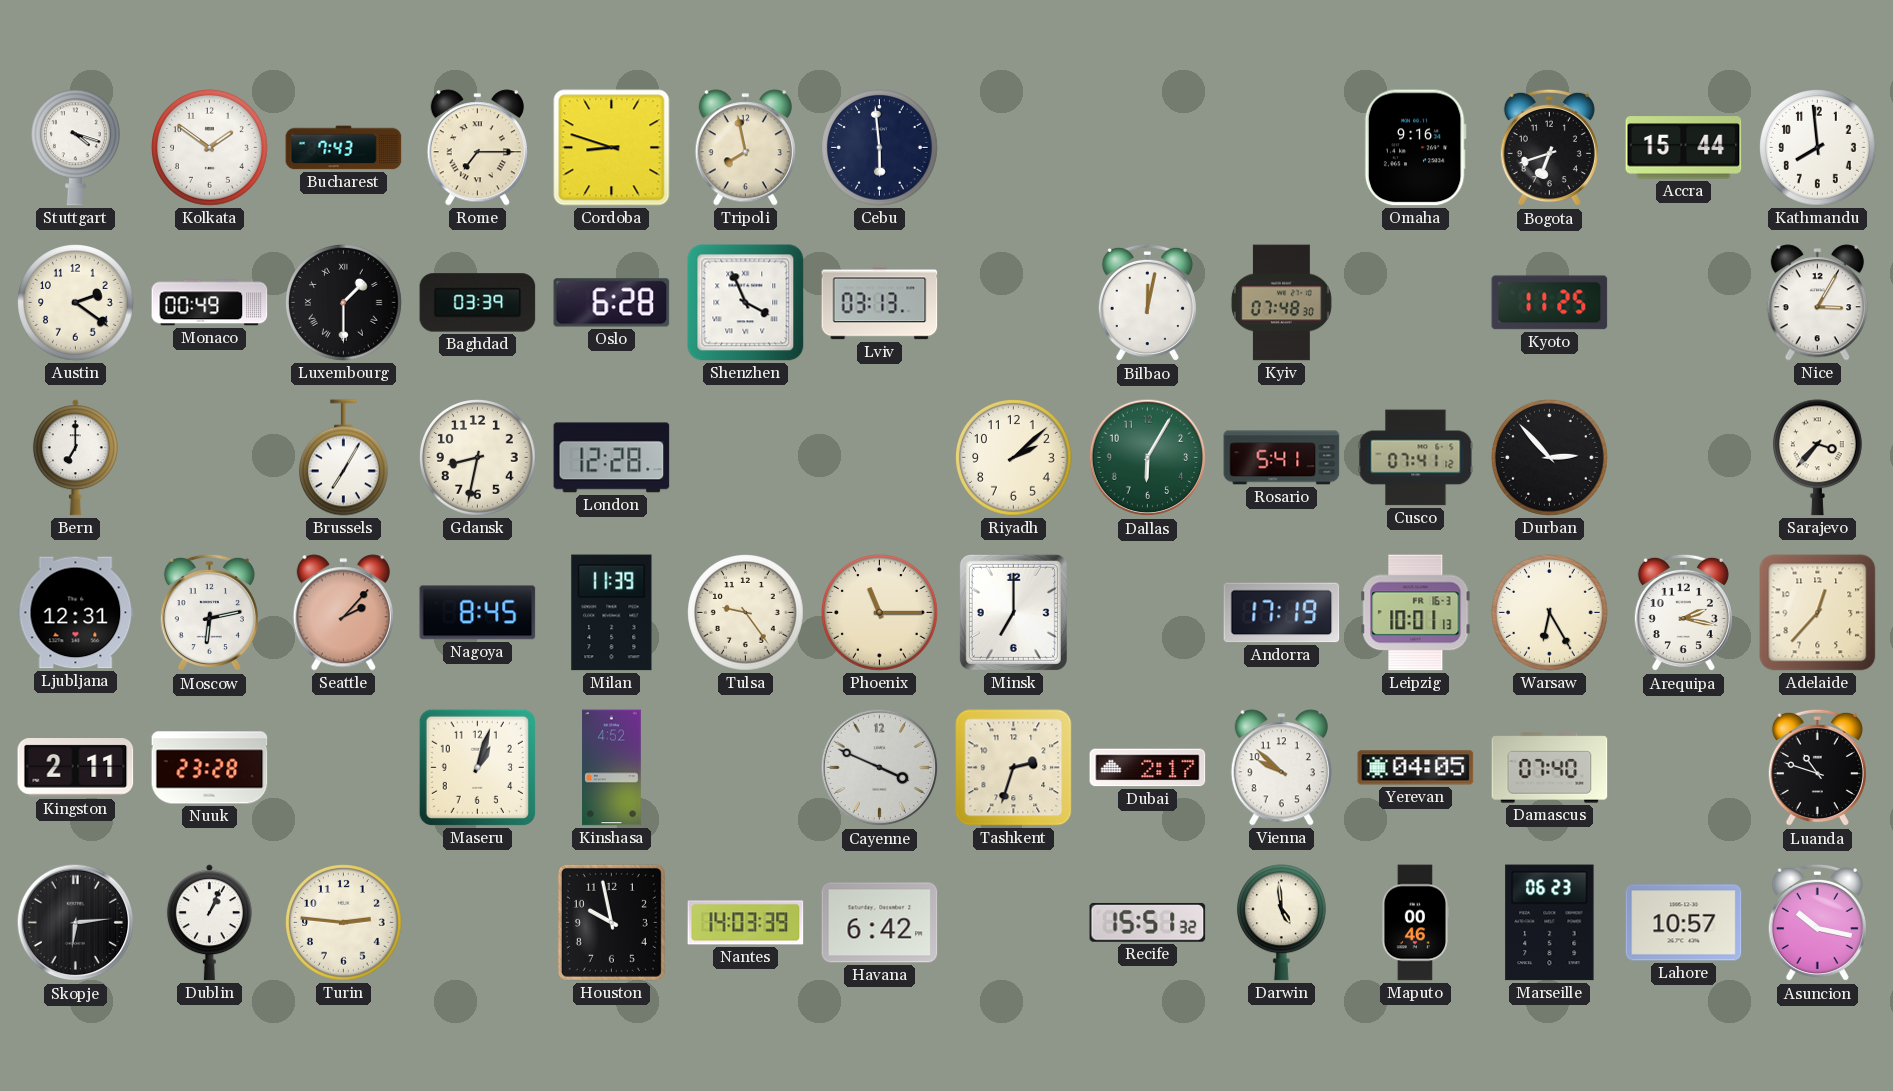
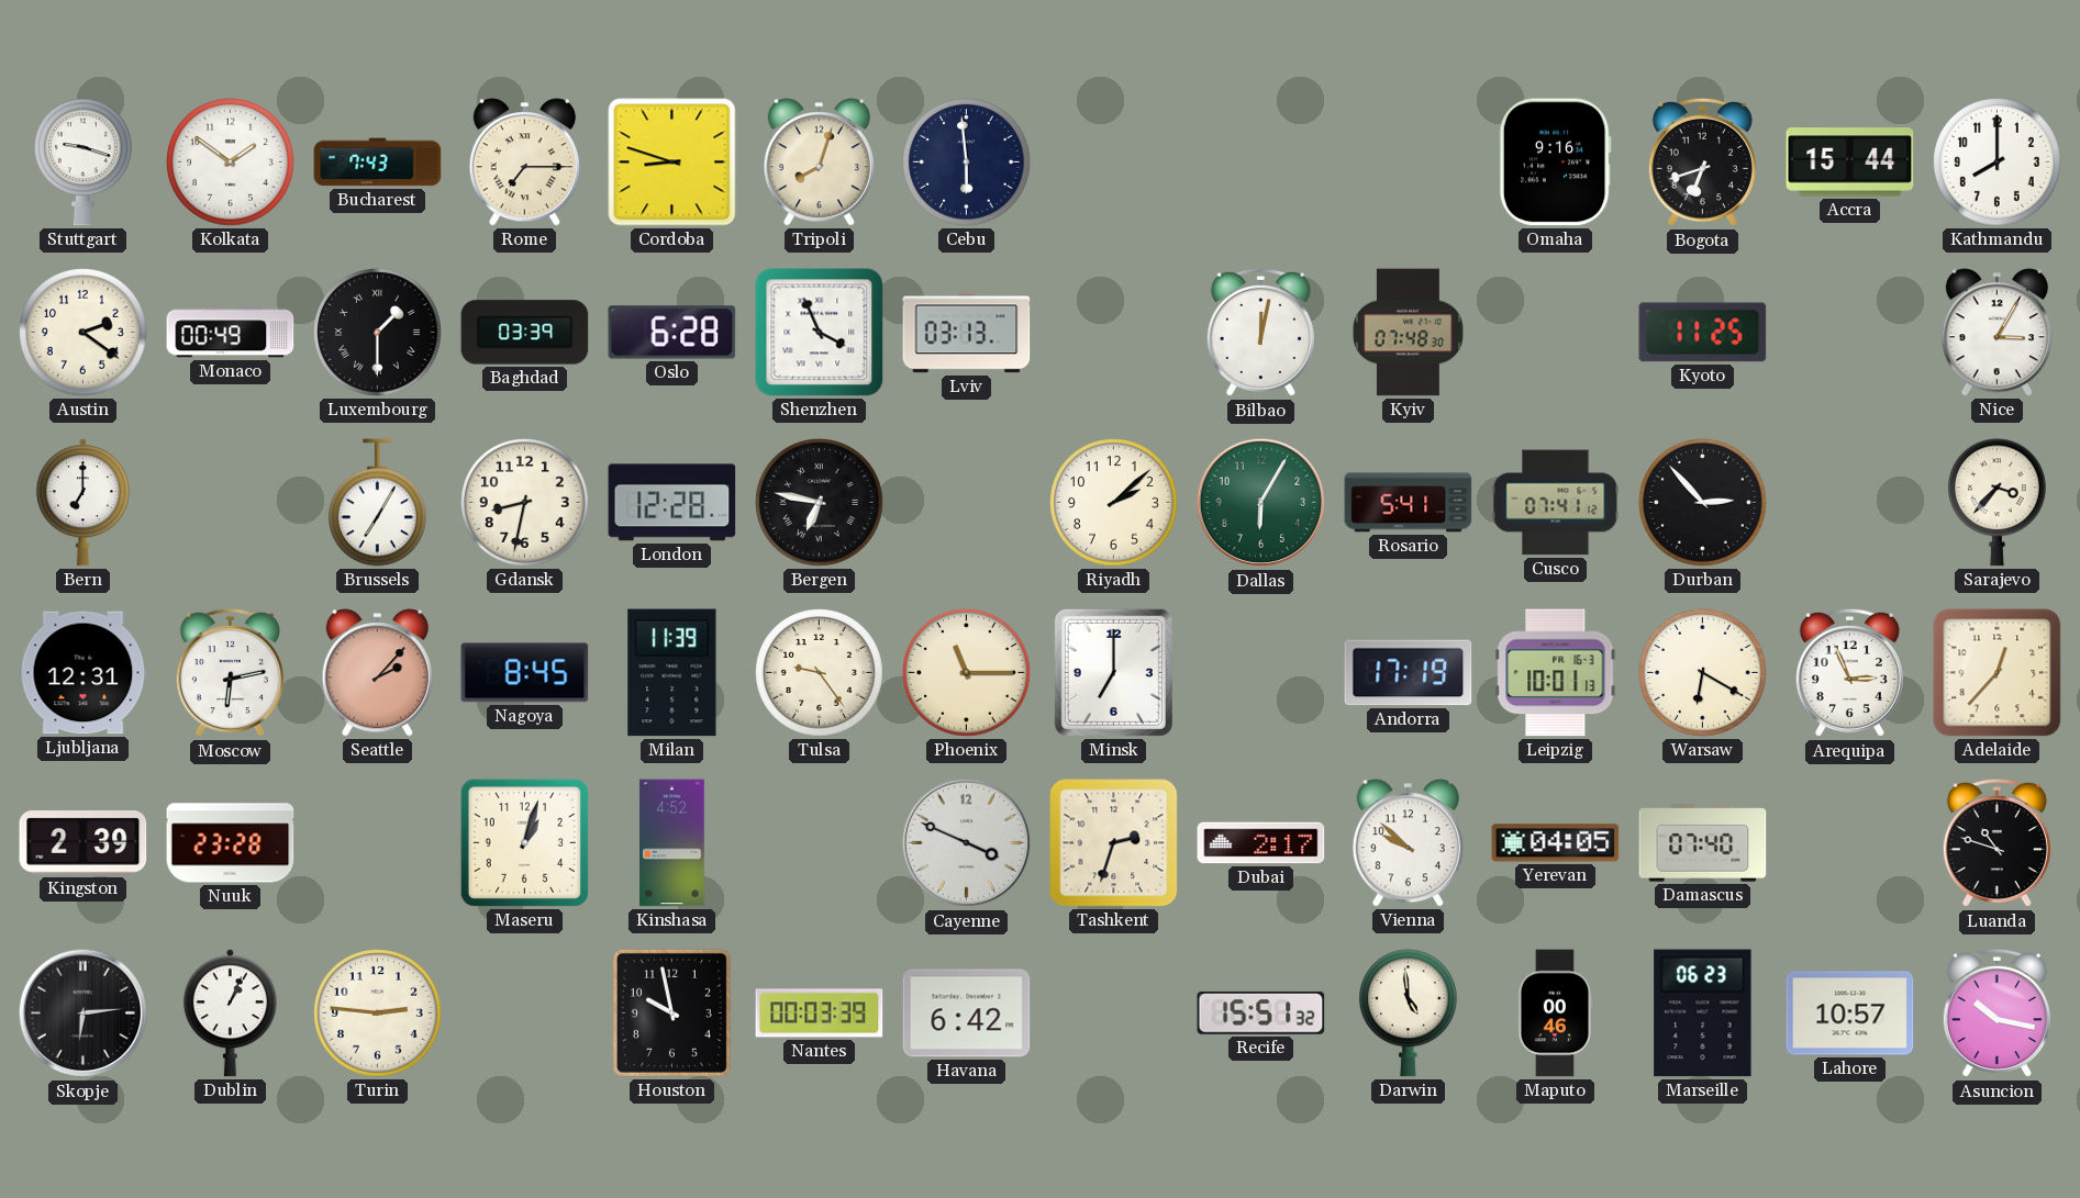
Stuttgart: 4:18 -> 9:18
Tripoli: 7:58 -> 8:03
Kathmandu: 7:59 -> 8:00
Bergen: none -> 6:47
Warsaw: 6:25 -> 6:20
Arequipa: 2:17 -> 2:56
Kingston: 2:11 -> 2:39
Nantes: 14:03 -> 00:03
